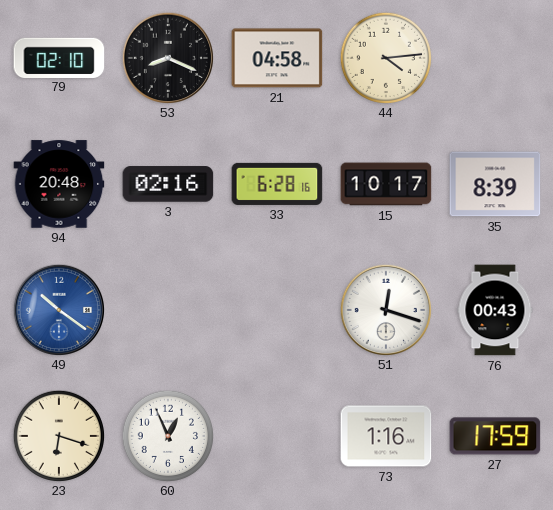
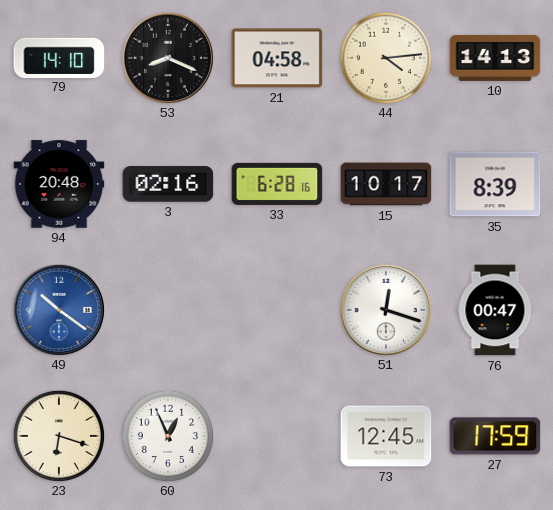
79: 02:10 -> 14:10
10: none -> 14:13
76: 00:43 -> 00:47
73: 1:16 -> 12:45
